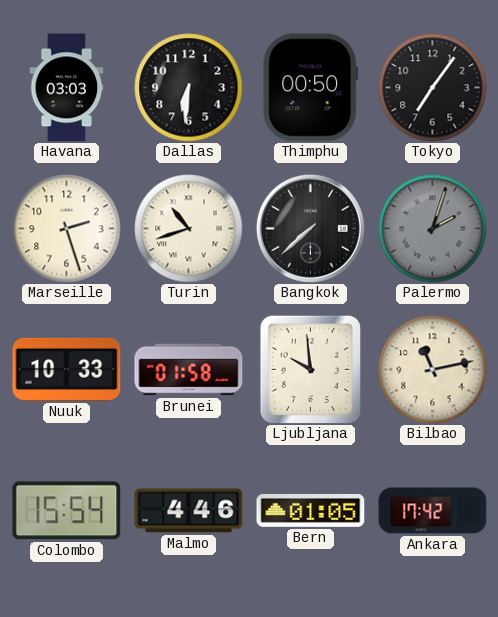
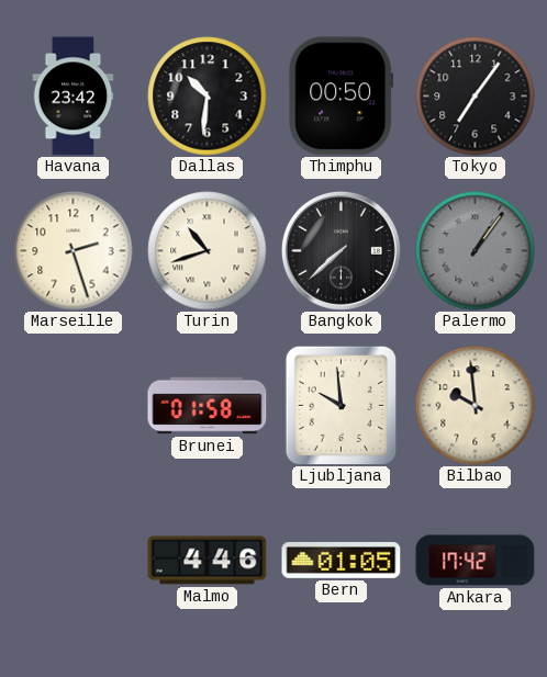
Havana: 03:03 -> 23:42
Dallas: 6:31 -> 10:31
Palermo: 2:03 -> 1:06
Nuuk: 10:33 -> none
Bilbao: 11:13 -> 9:59
Colombo: 15:54 -> none
